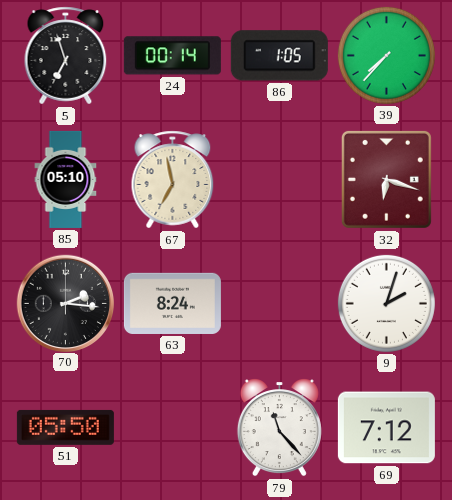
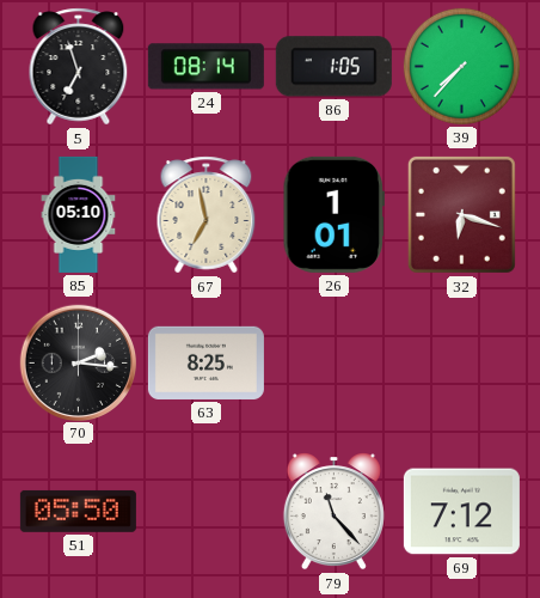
24: 00:14 -> 08:14
26: none -> 1:01
63: 8:24 -> 8:25
9: 2:03 -> none
